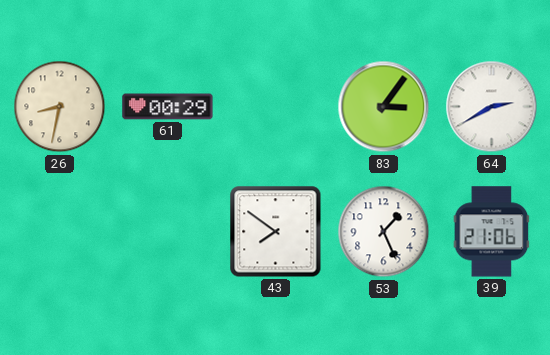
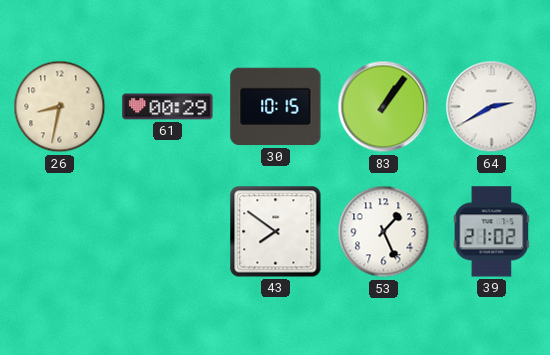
30: none -> 10:15
83: 3:06 -> 1:06
39: 21:06 -> 21:02
